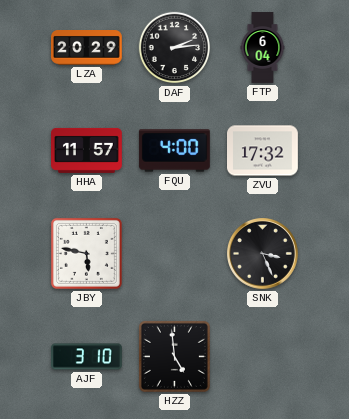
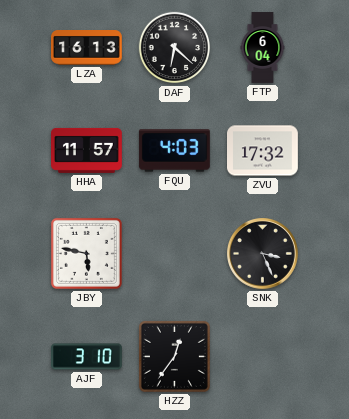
LZA: 20:29 -> 16:13
DAF: 2:14 -> 6:22
FQU: 4:00 -> 4:03
HZZ: 4:59 -> 12:36
